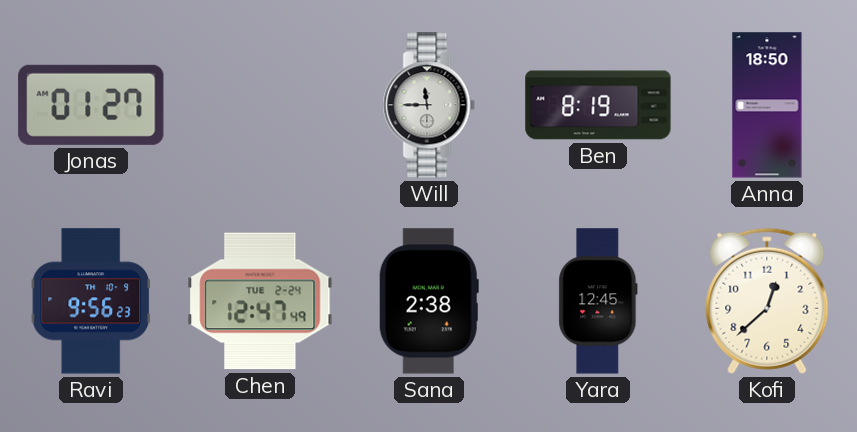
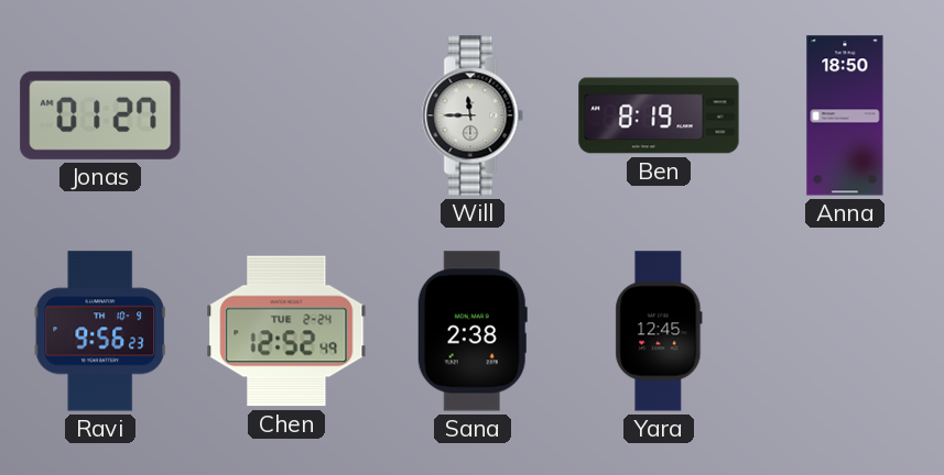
Chen: 12:47 -> 12:52
Kofi: 12:38 -> none
